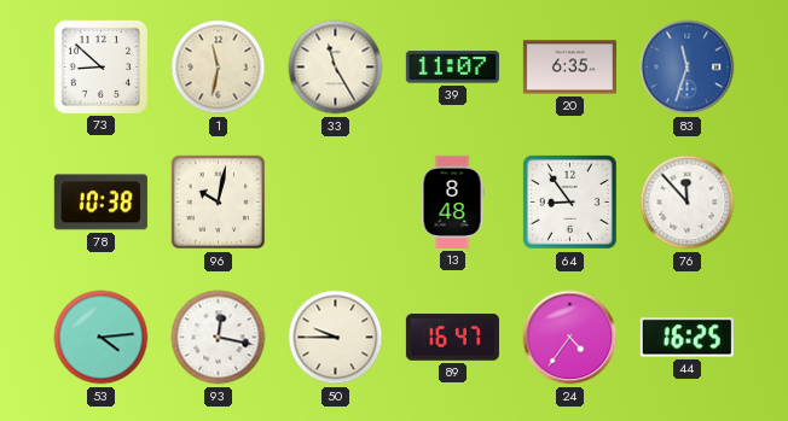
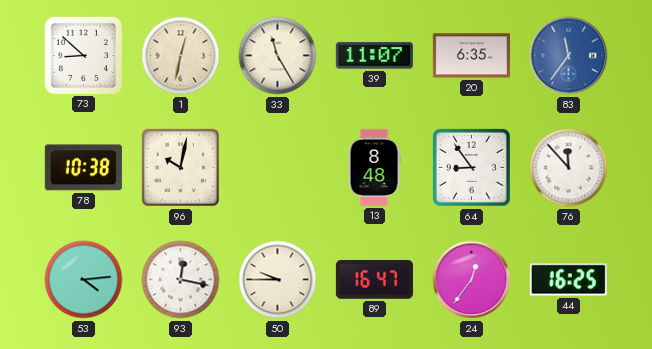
1: 11:32 -> 12:32
83: 11:33 -> 11:36
24: 4:36 -> 12:36
